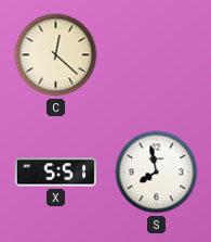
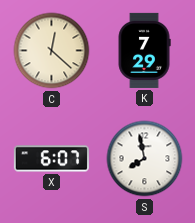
K: none -> 7:29
X: 5:51 -> 6:07
